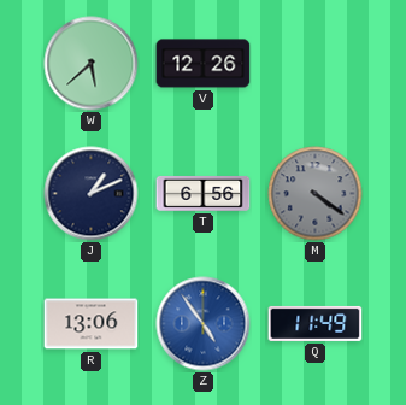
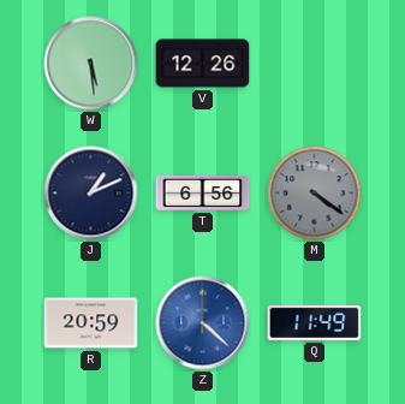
W: 5:38 -> 5:29
R: 13:06 -> 20:59
Z: 4:54 -> 4:22
